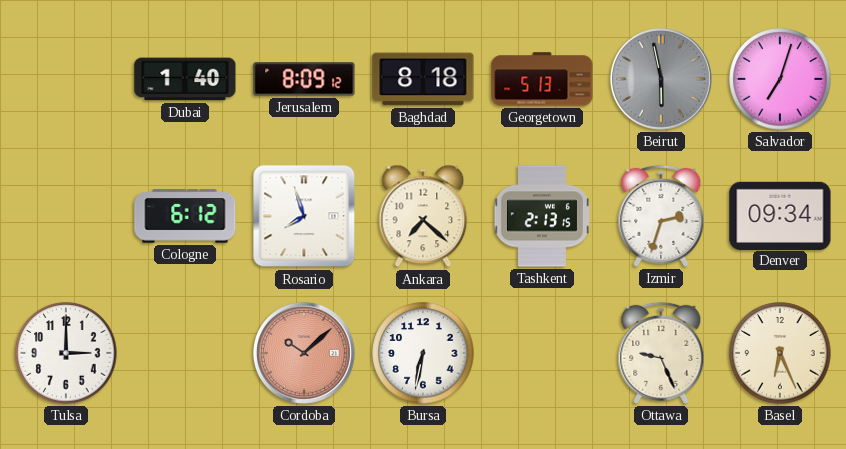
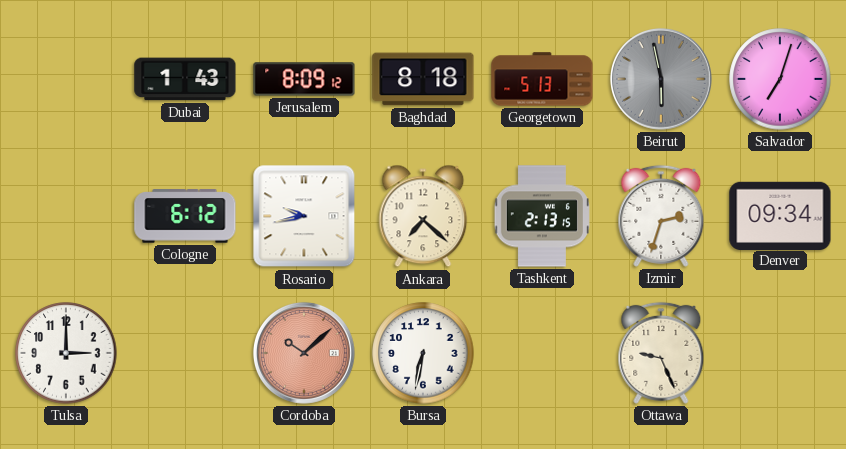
Dubai: 1:40 -> 1:43
Rosario: 7:57 -> 9:43
Basel: 6:26 -> none
